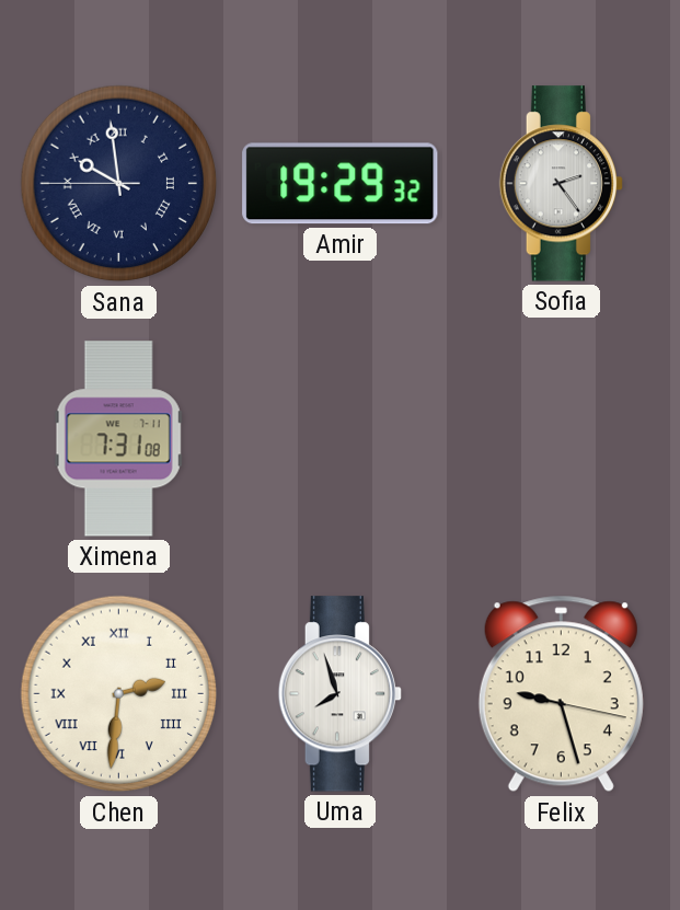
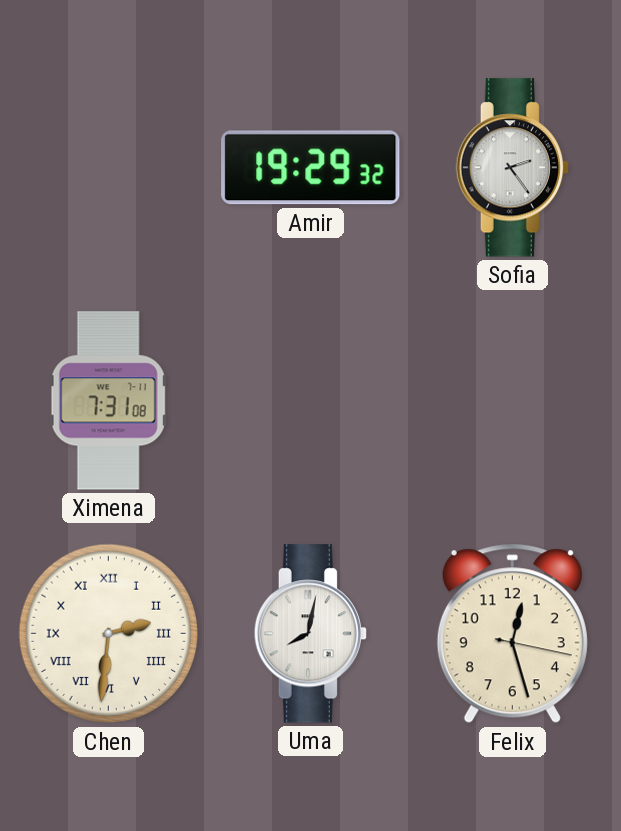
Sana: 9:58 -> none
Uma: 7:57 -> 8:02
Felix: 9:27 -> 12:27
